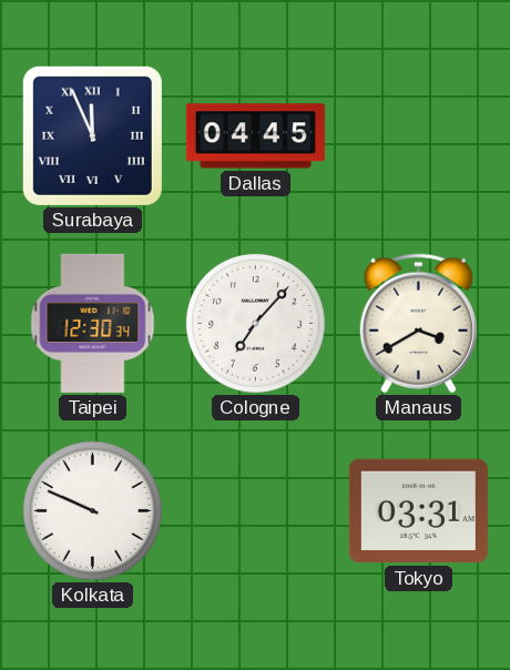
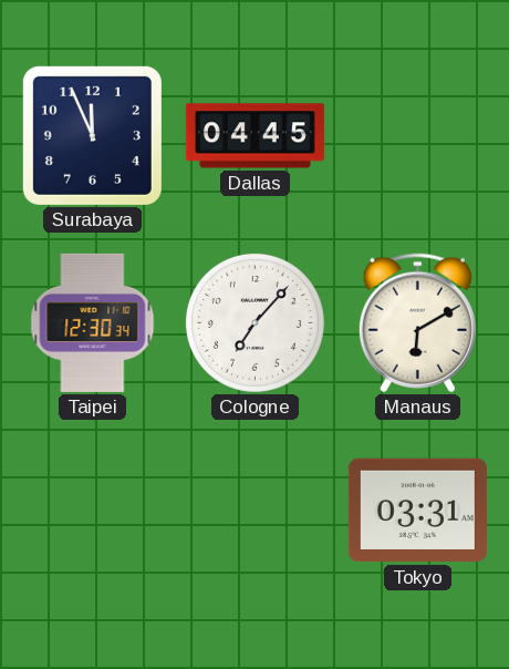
Surabaya numerals: Roman -> Arabic
Manaus: 3:40 -> 6:10
Kolkata: 9:49 -> none
